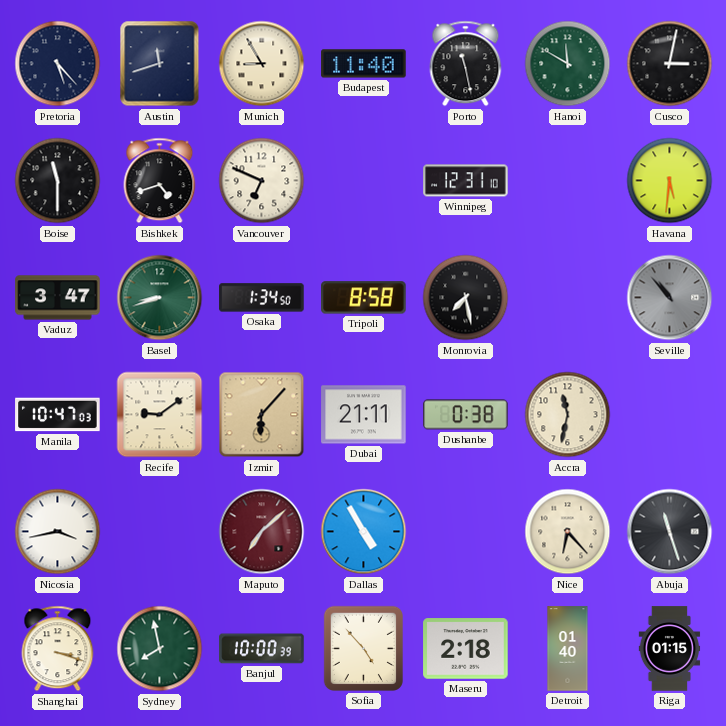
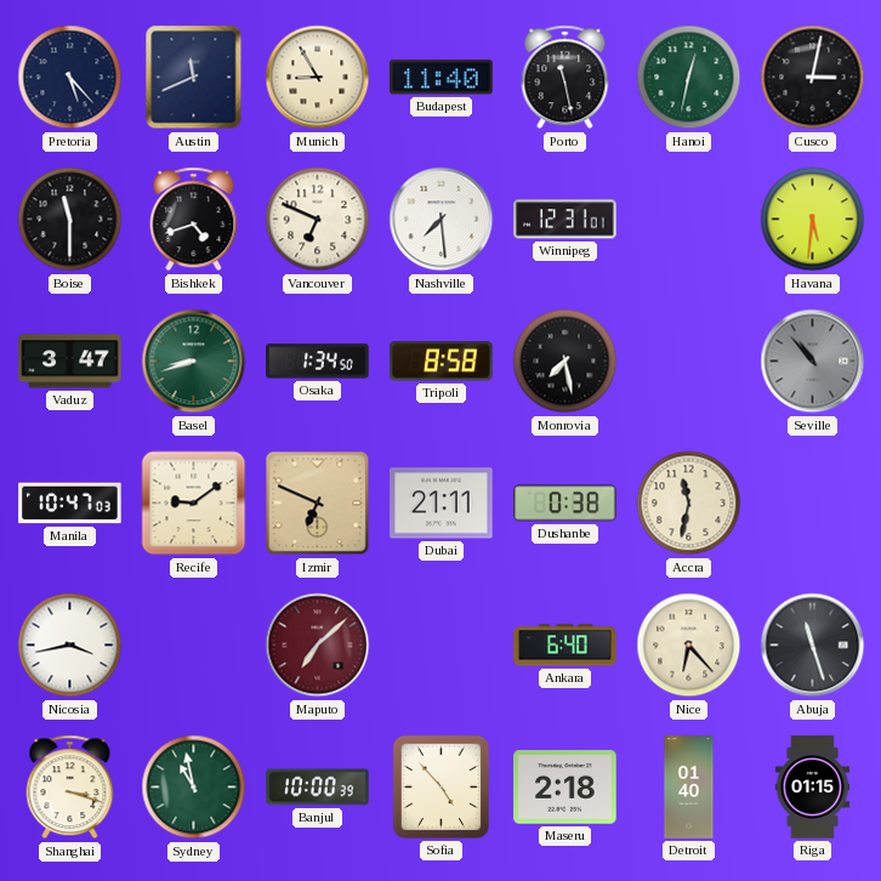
Austin: 11:42 -> 11:41
Hanoi: 11:50 -> 12:32
Nashville: none -> 7:29
Winnipeg: 12:31:10 -> 12:31:01
Izmir: 6:07 -> 6:49
Dallas: 4:55 -> none
Ankara: none -> 6:40
Sydney: 7:58 -> 10:58
